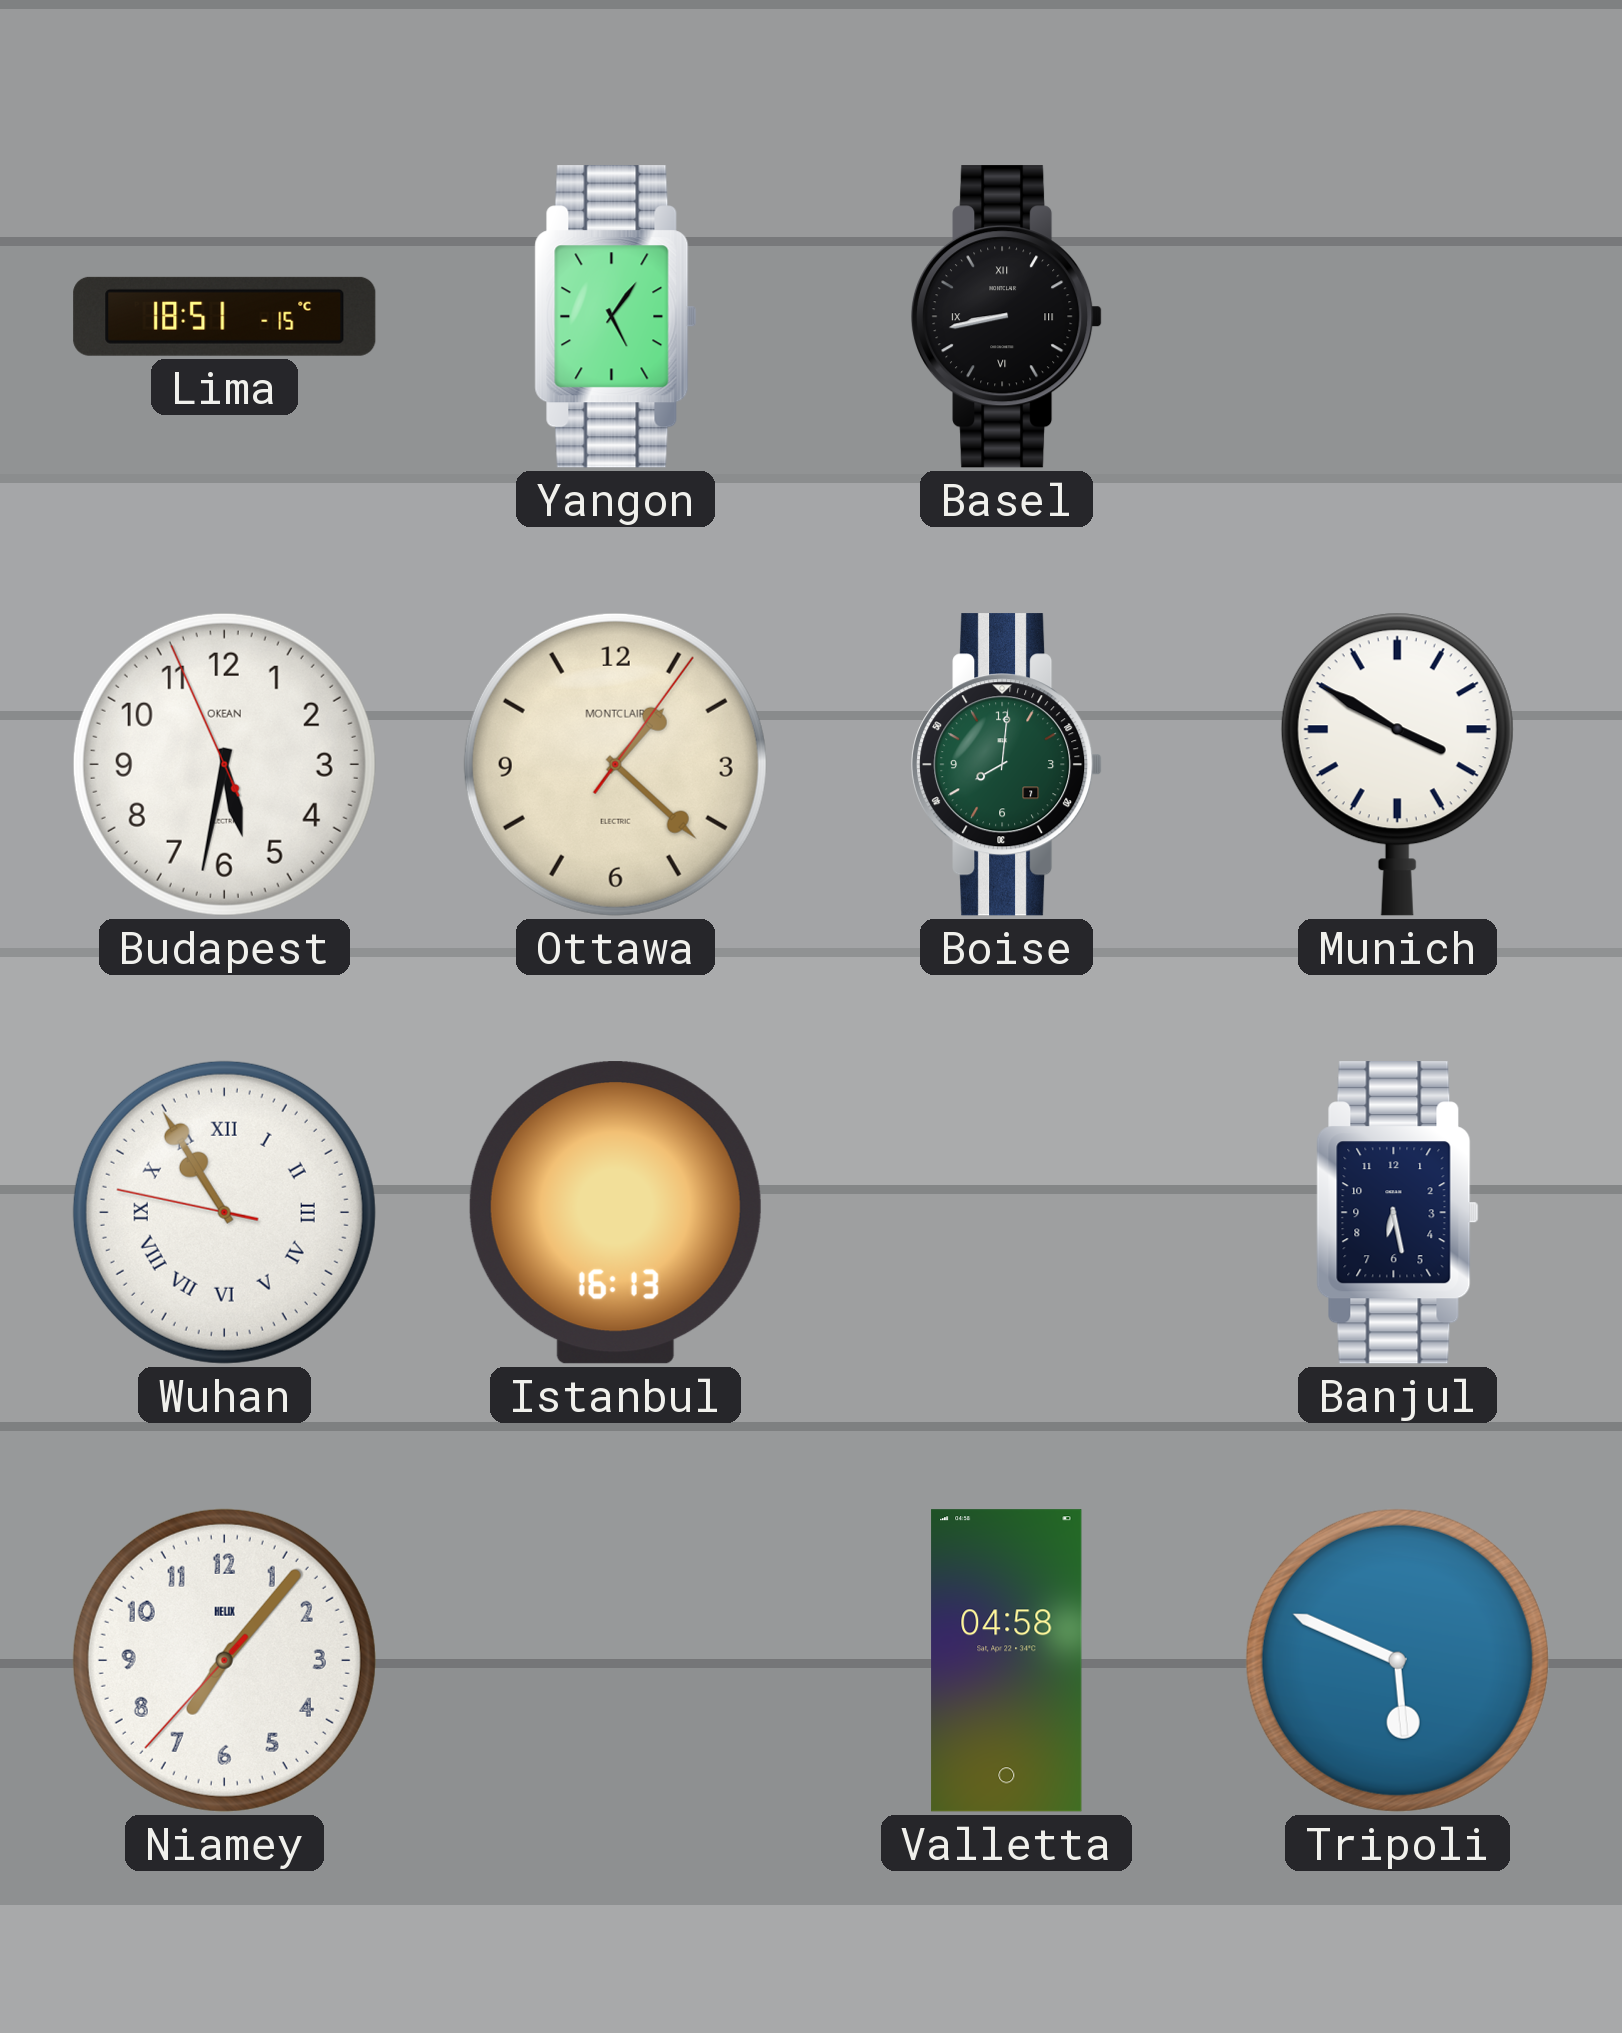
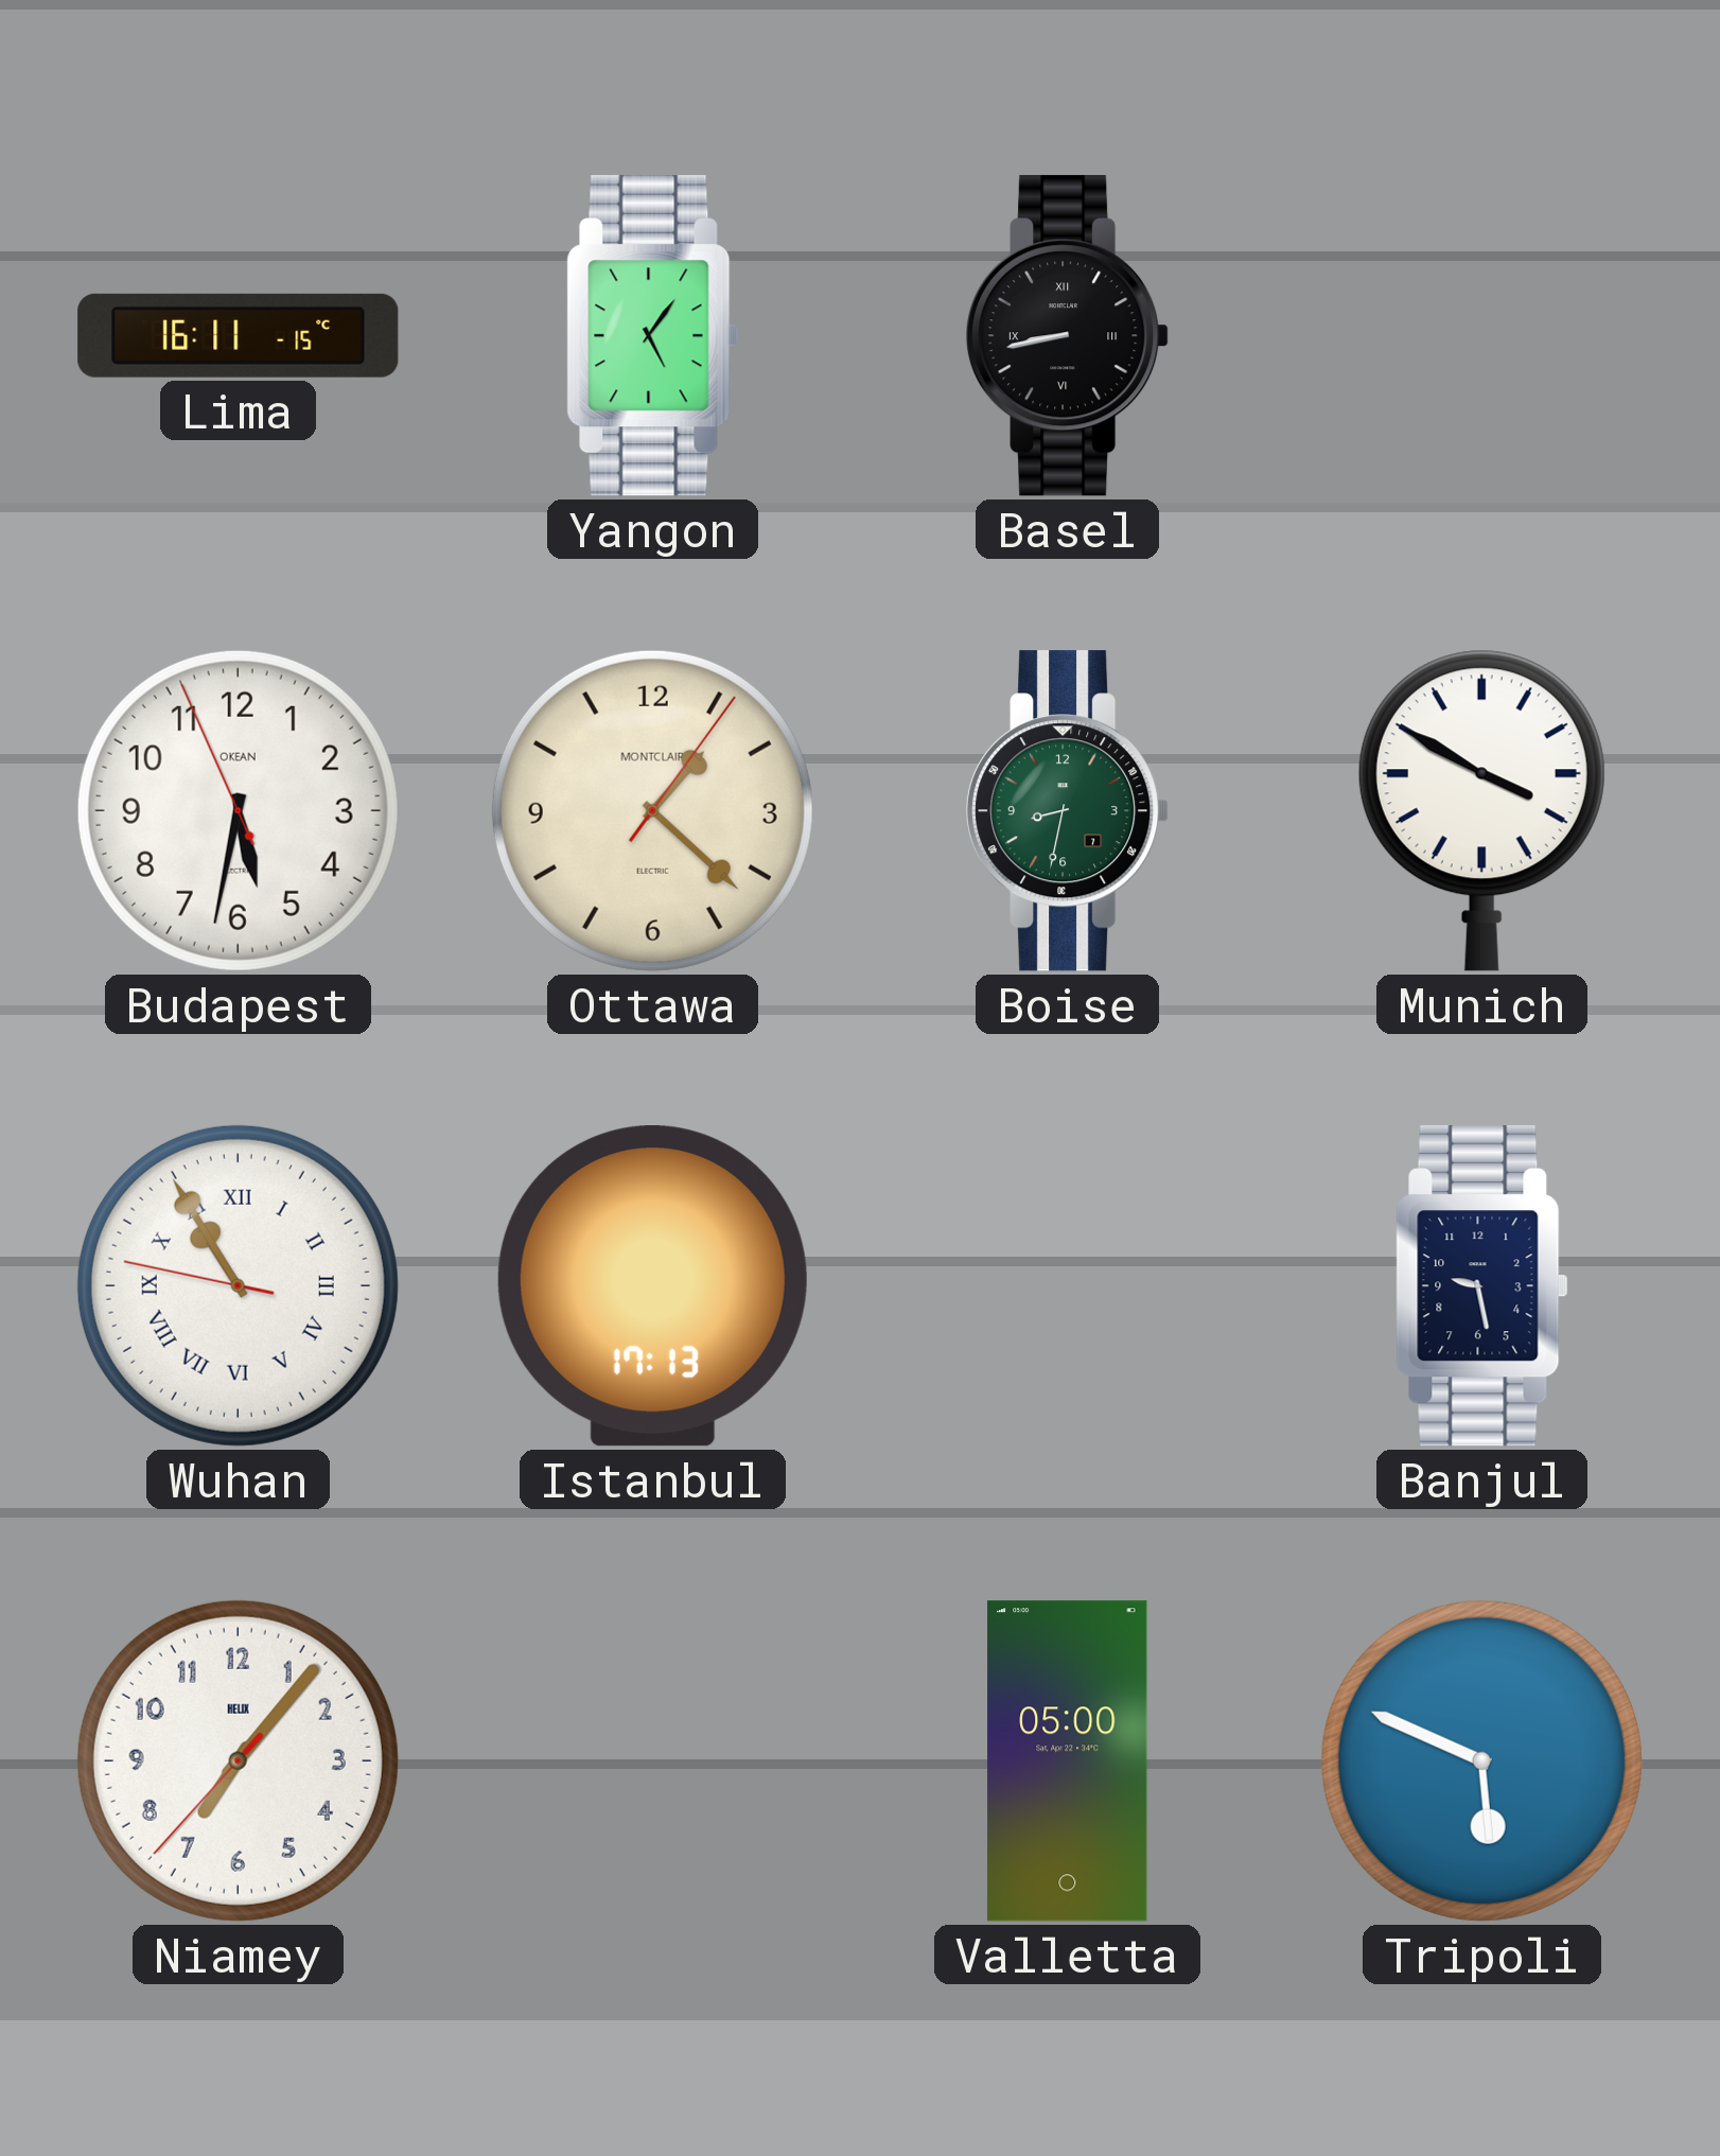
Lima: 18:51 -> 16:11
Boise: 8:01 -> 8:32
Istanbul: 16:13 -> 17:13
Banjul: 6:28 -> 9:28
Valletta: 04:58 -> 05:00
